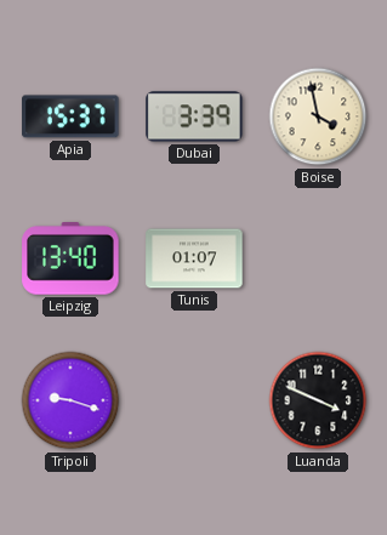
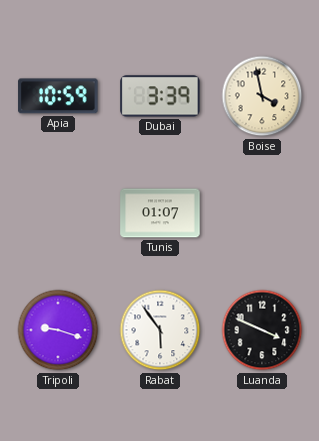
Apia: 15:37 -> 10:59
Leipzig: 13:40 -> none
Rabat: none -> 5:54
